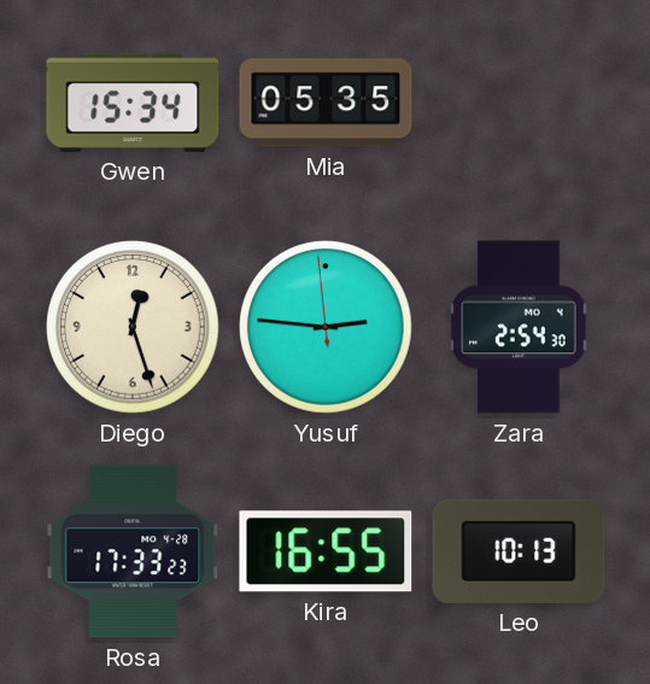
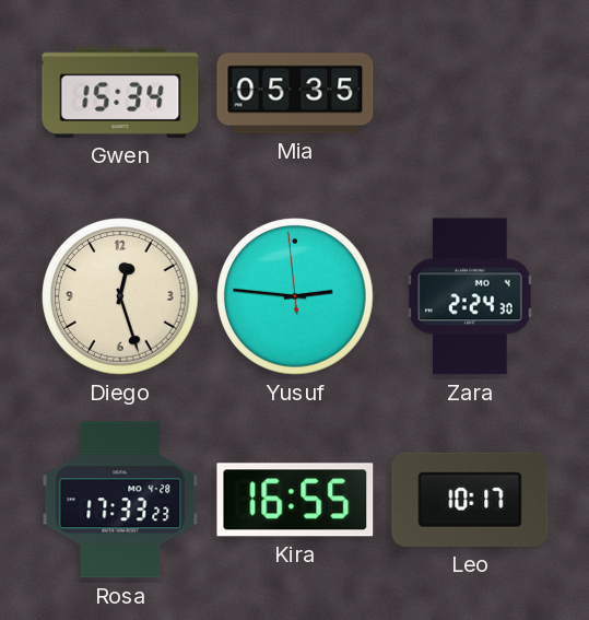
Zara: 2:54 -> 2:24
Leo: 10:13 -> 10:17
